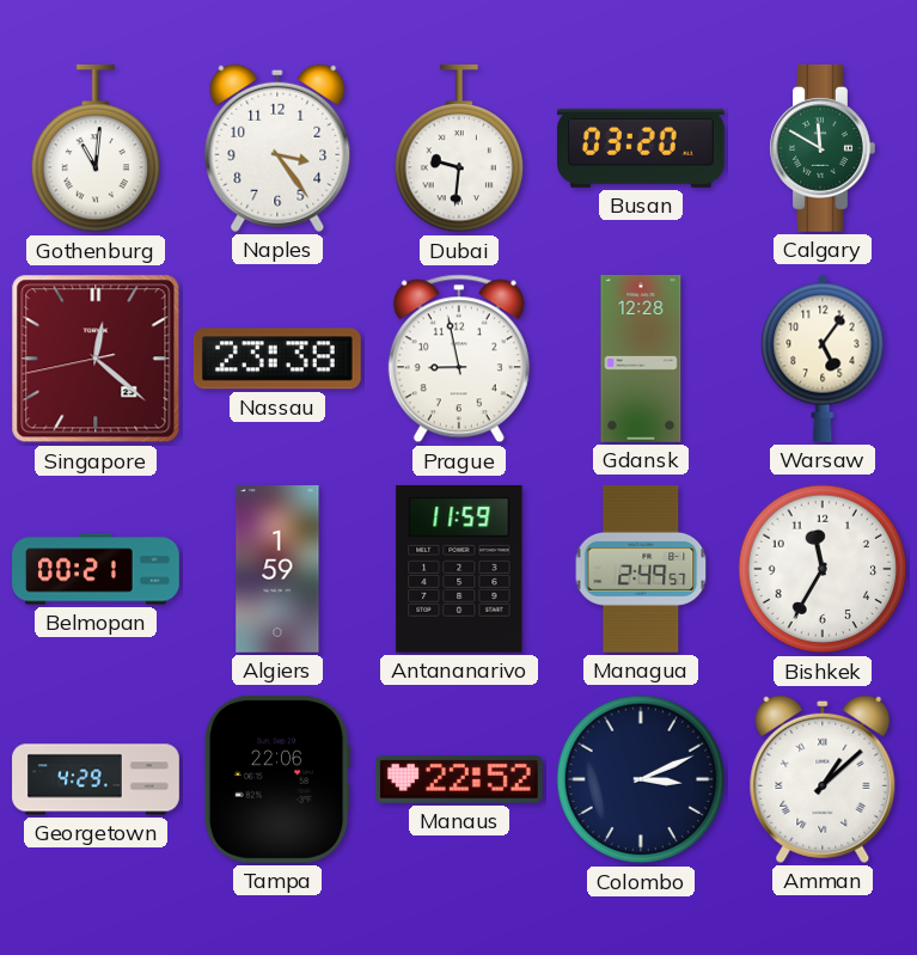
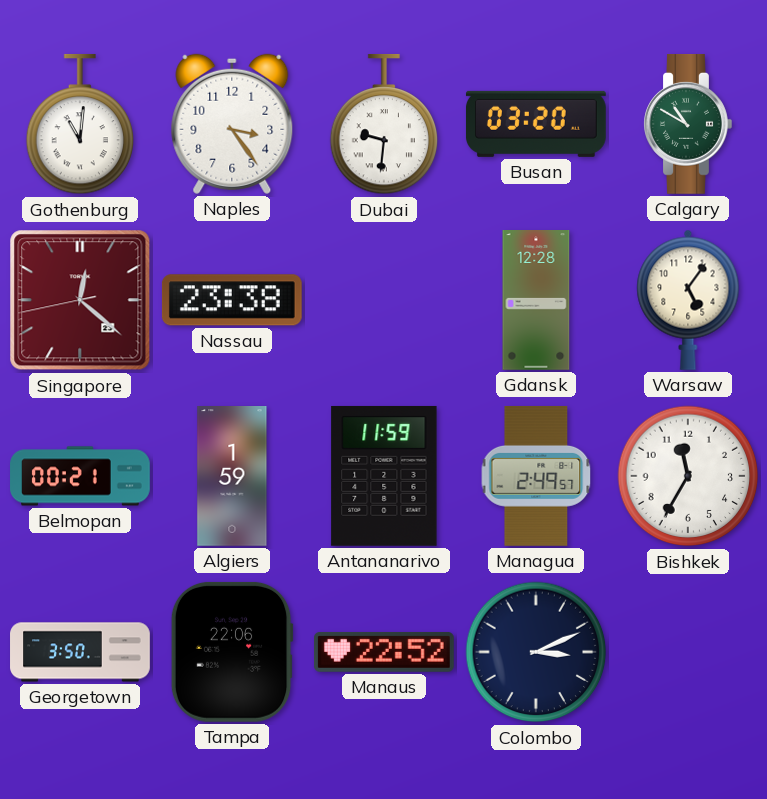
Calgary: 11:50 -> 10:50
Prague: 8:58 -> none
Georgetown: 4:29 -> 3:50
Amman: 1:08 -> none
